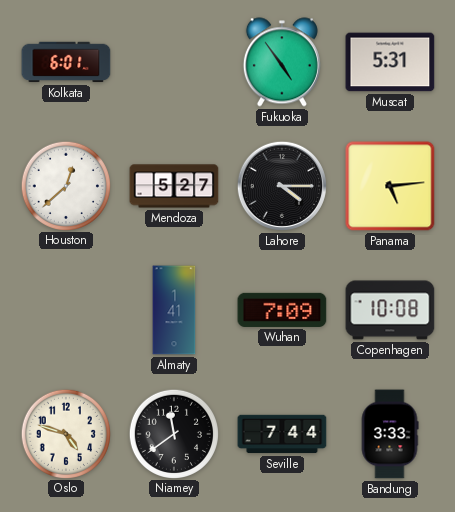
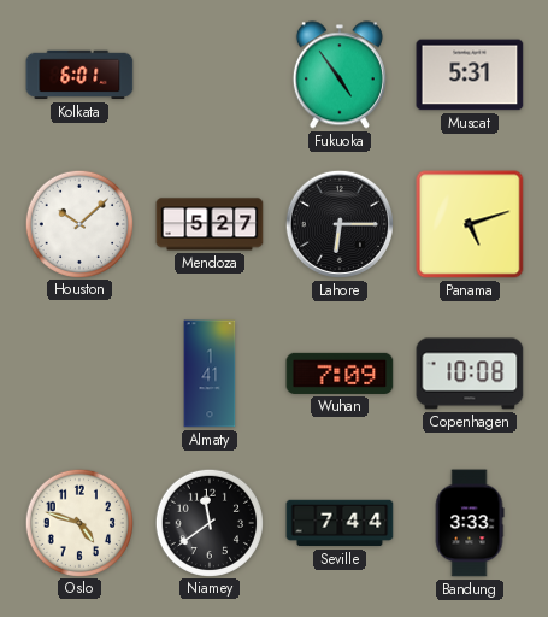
Houston: 12:38 -> 10:08
Lahore: 4:15 -> 6:15
Panama: 5:14 -> 5:12
